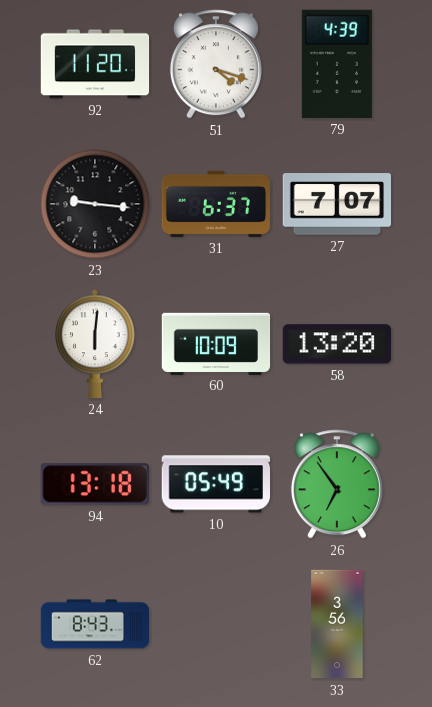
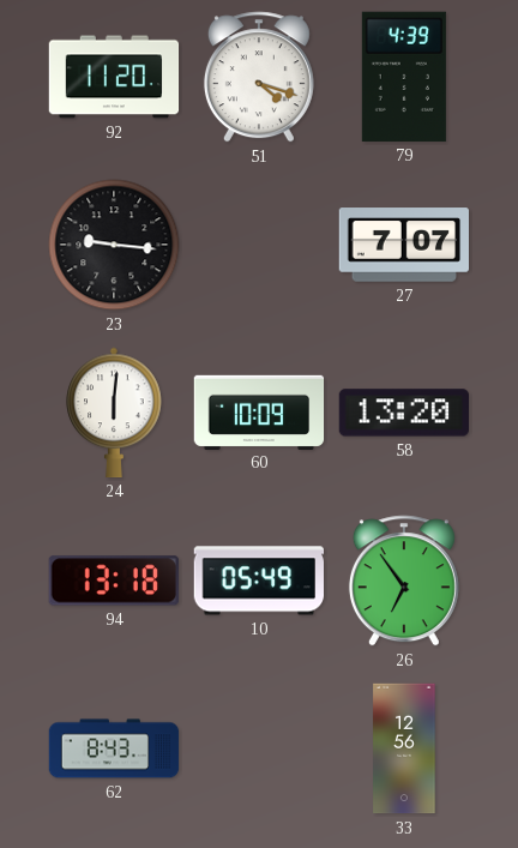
31: 6:37 -> none
33: 3:56 -> 12:56
